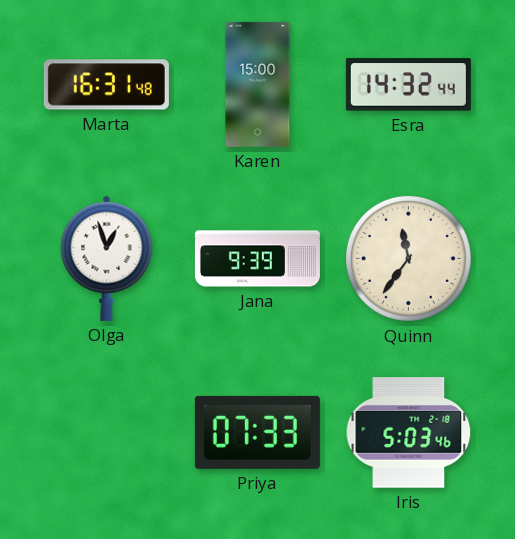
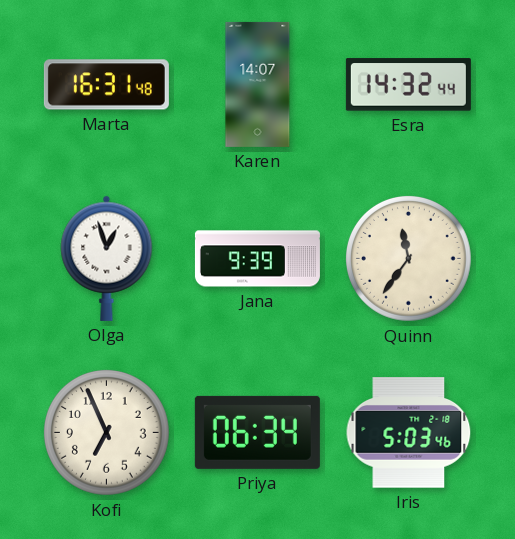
Karen: 15:00 -> 14:07
Kofi: none -> 6:56
Priya: 07:33 -> 06:34
